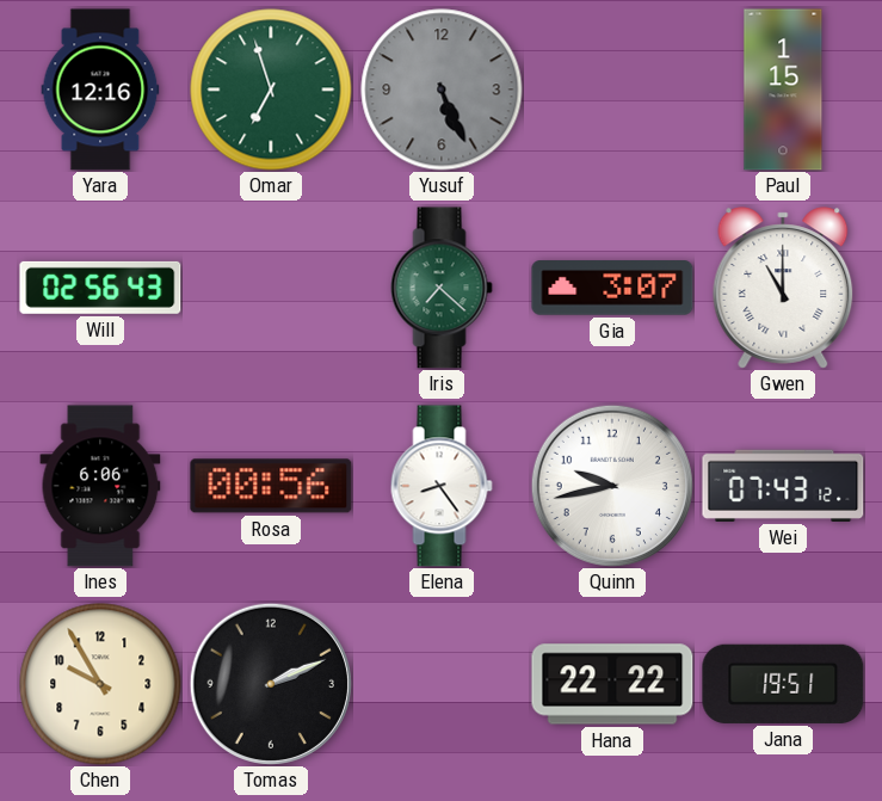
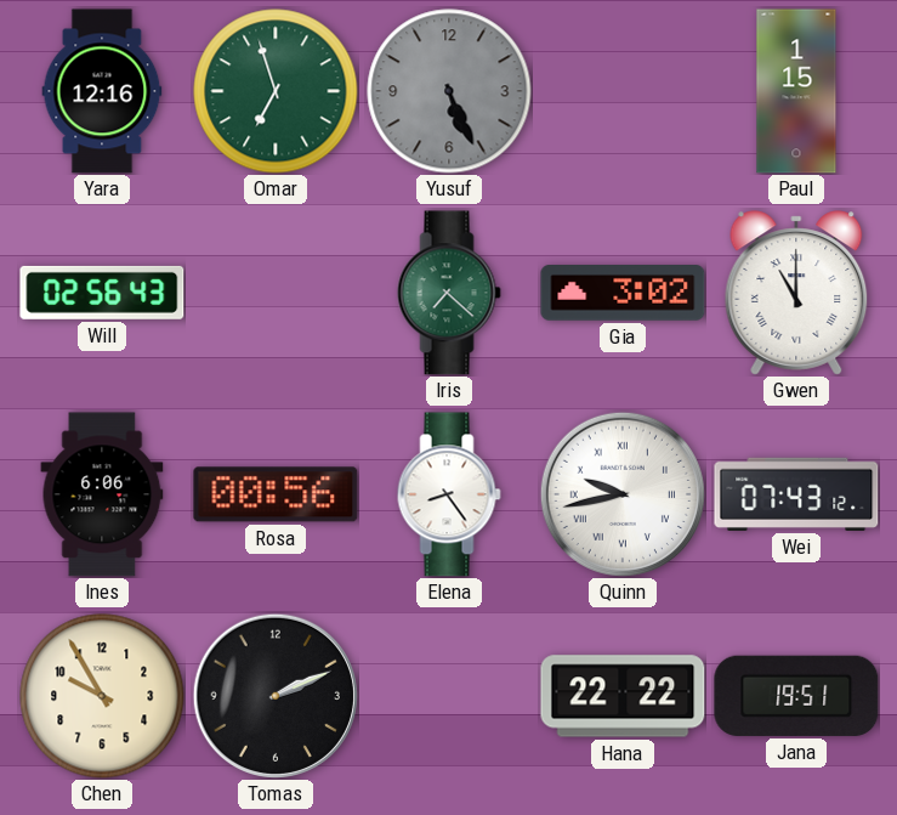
Gia: 3:07 -> 3:02
Quinn numerals: Arabic -> Roman
